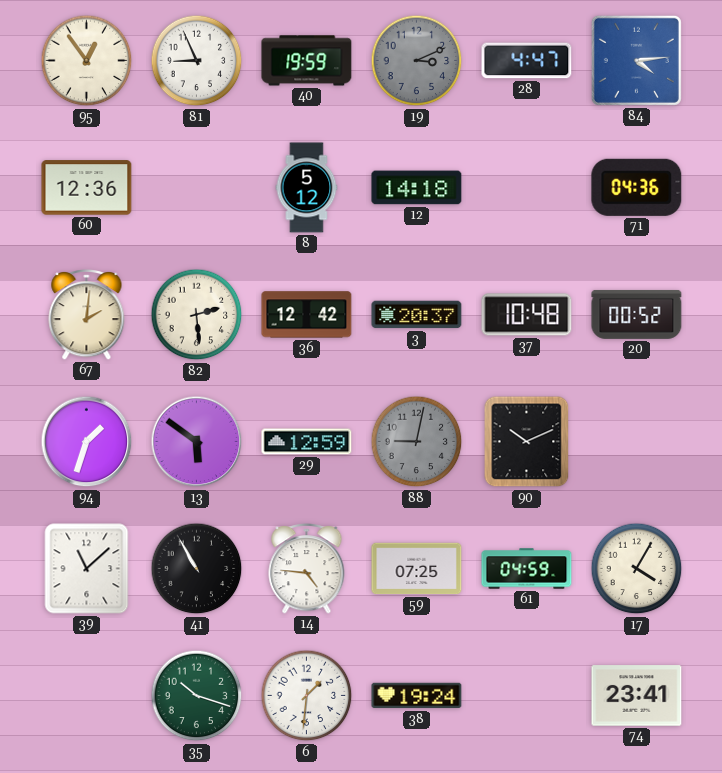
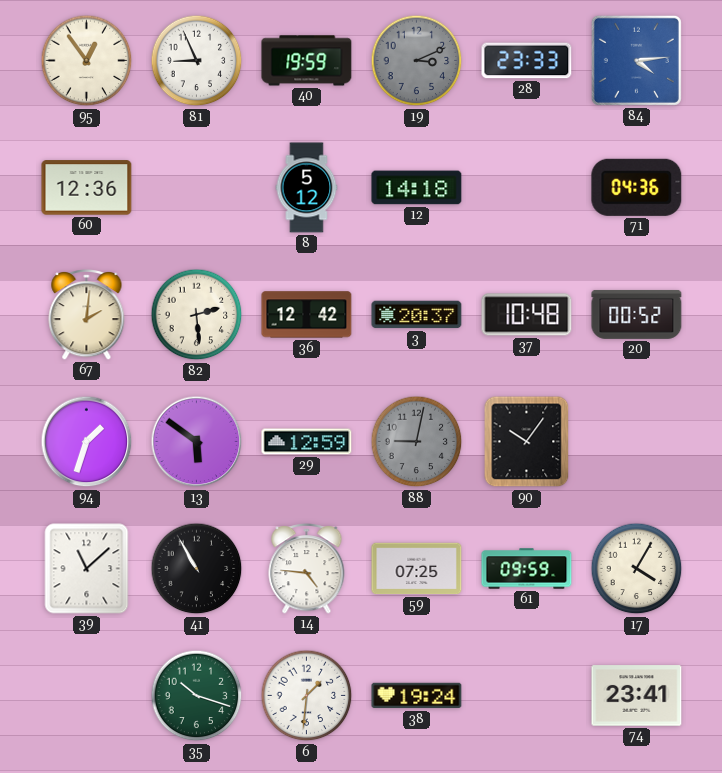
28: 4:47 -> 23:33
90: 10:11 -> 10:06
61: 04:59 -> 09:59
